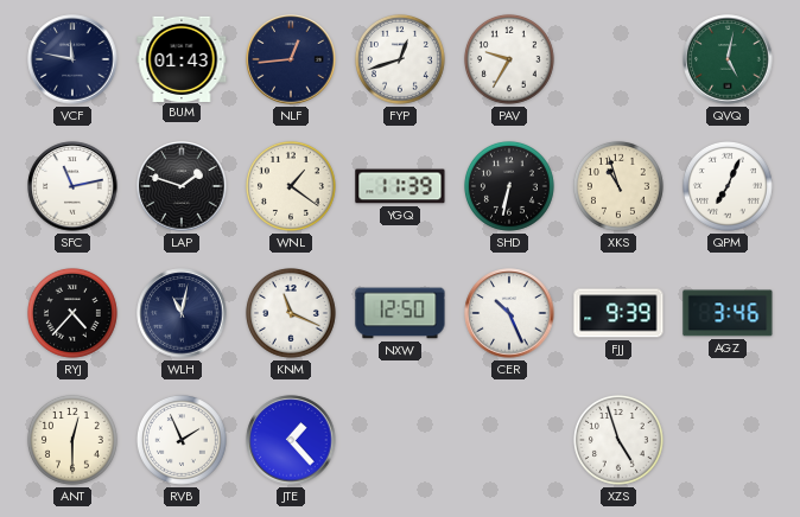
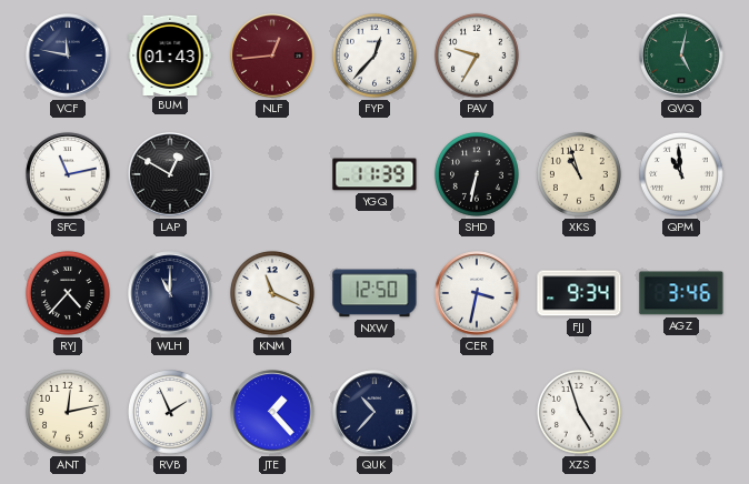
NLF dial: navy -> burgundy
FYP: 12:42 -> 12:37
LAP: 1:48 -> 12:50
WNL: 1:21 -> none
QPM: 7:04 -> 10:59
WLH: 11:02 -> 11:00
CER: 10:26 -> 3:32
FJJ: 9:39 -> 9:34
ANT: 12:30 -> 12:13
QUK: none -> 10:37
